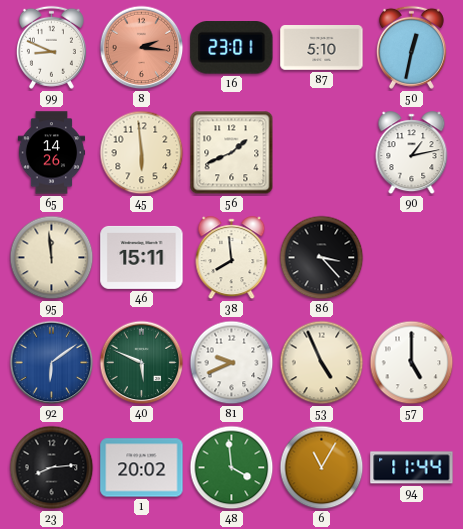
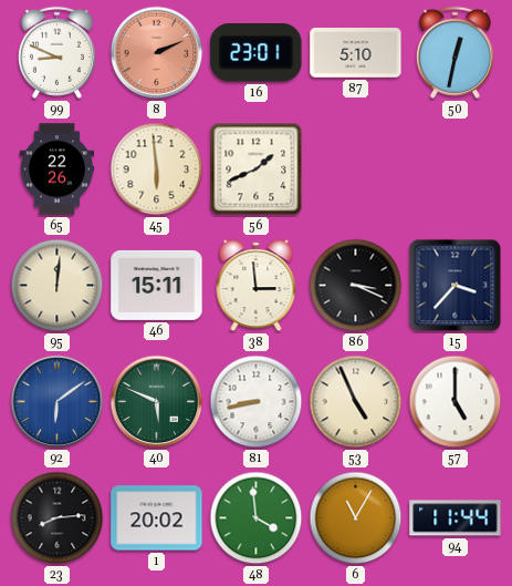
8: 2:16 -> 2:11
65: 14:26 -> 22:26
90: 1:13 -> none
95: 11:59 -> 12:01
38: 7:59 -> 2:59
86: 3:23 -> 3:19
15: none -> 3:37
81: 9:41 -> 8:43
